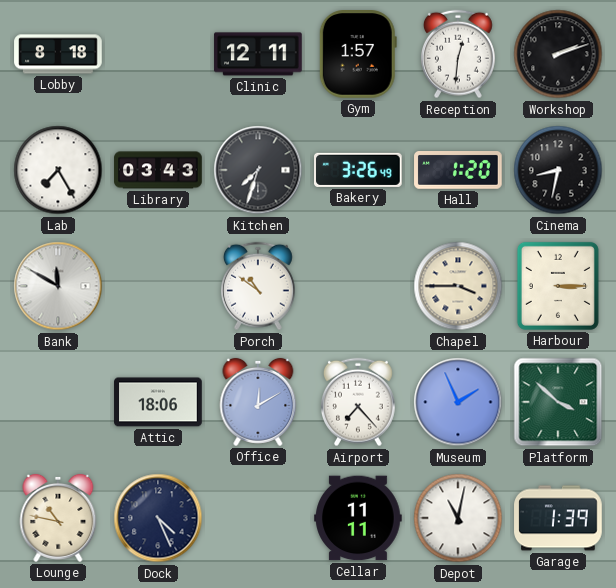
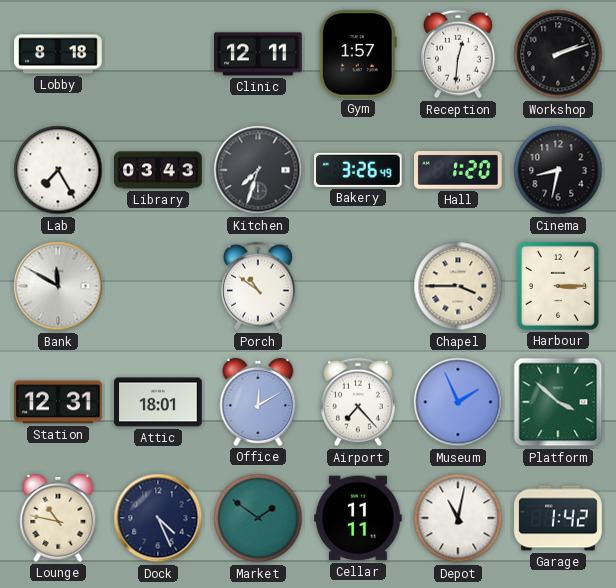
Station: none -> 12:31
Attic: 18:06 -> 18:01
Market: none -> 1:51
Garage: 1:39 -> 1:42
